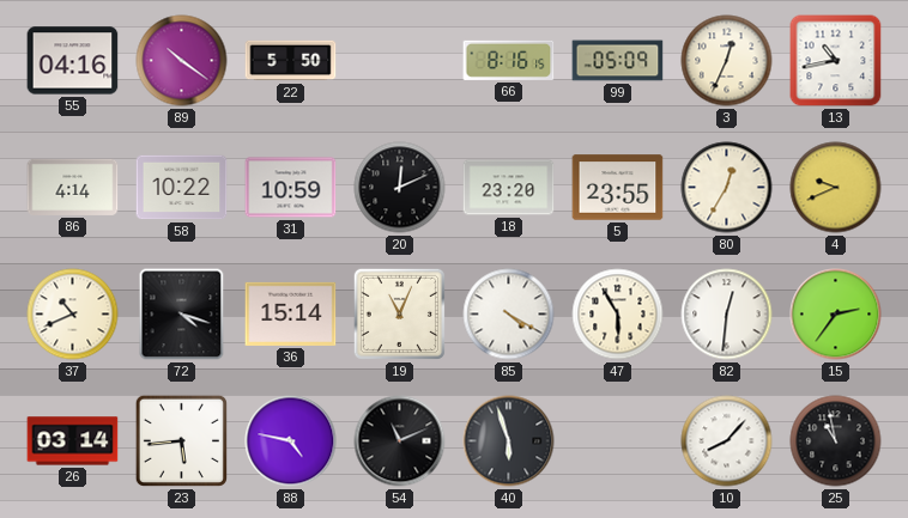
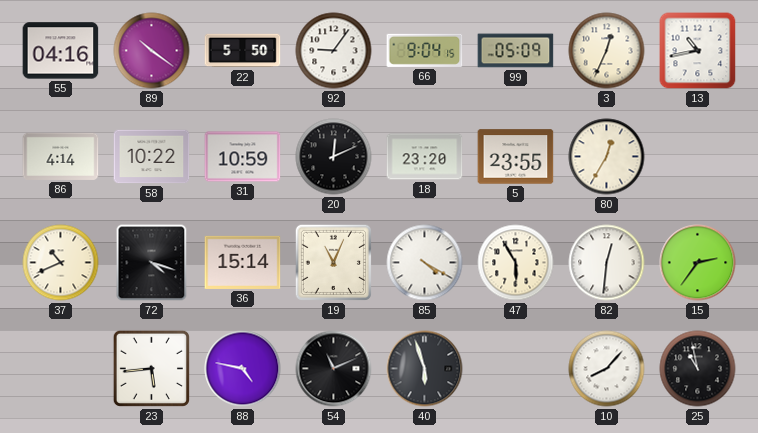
92: none -> 9:06
66: 8:16 -> 9:04
4: 9:41 -> none
26: 03:14 -> none
